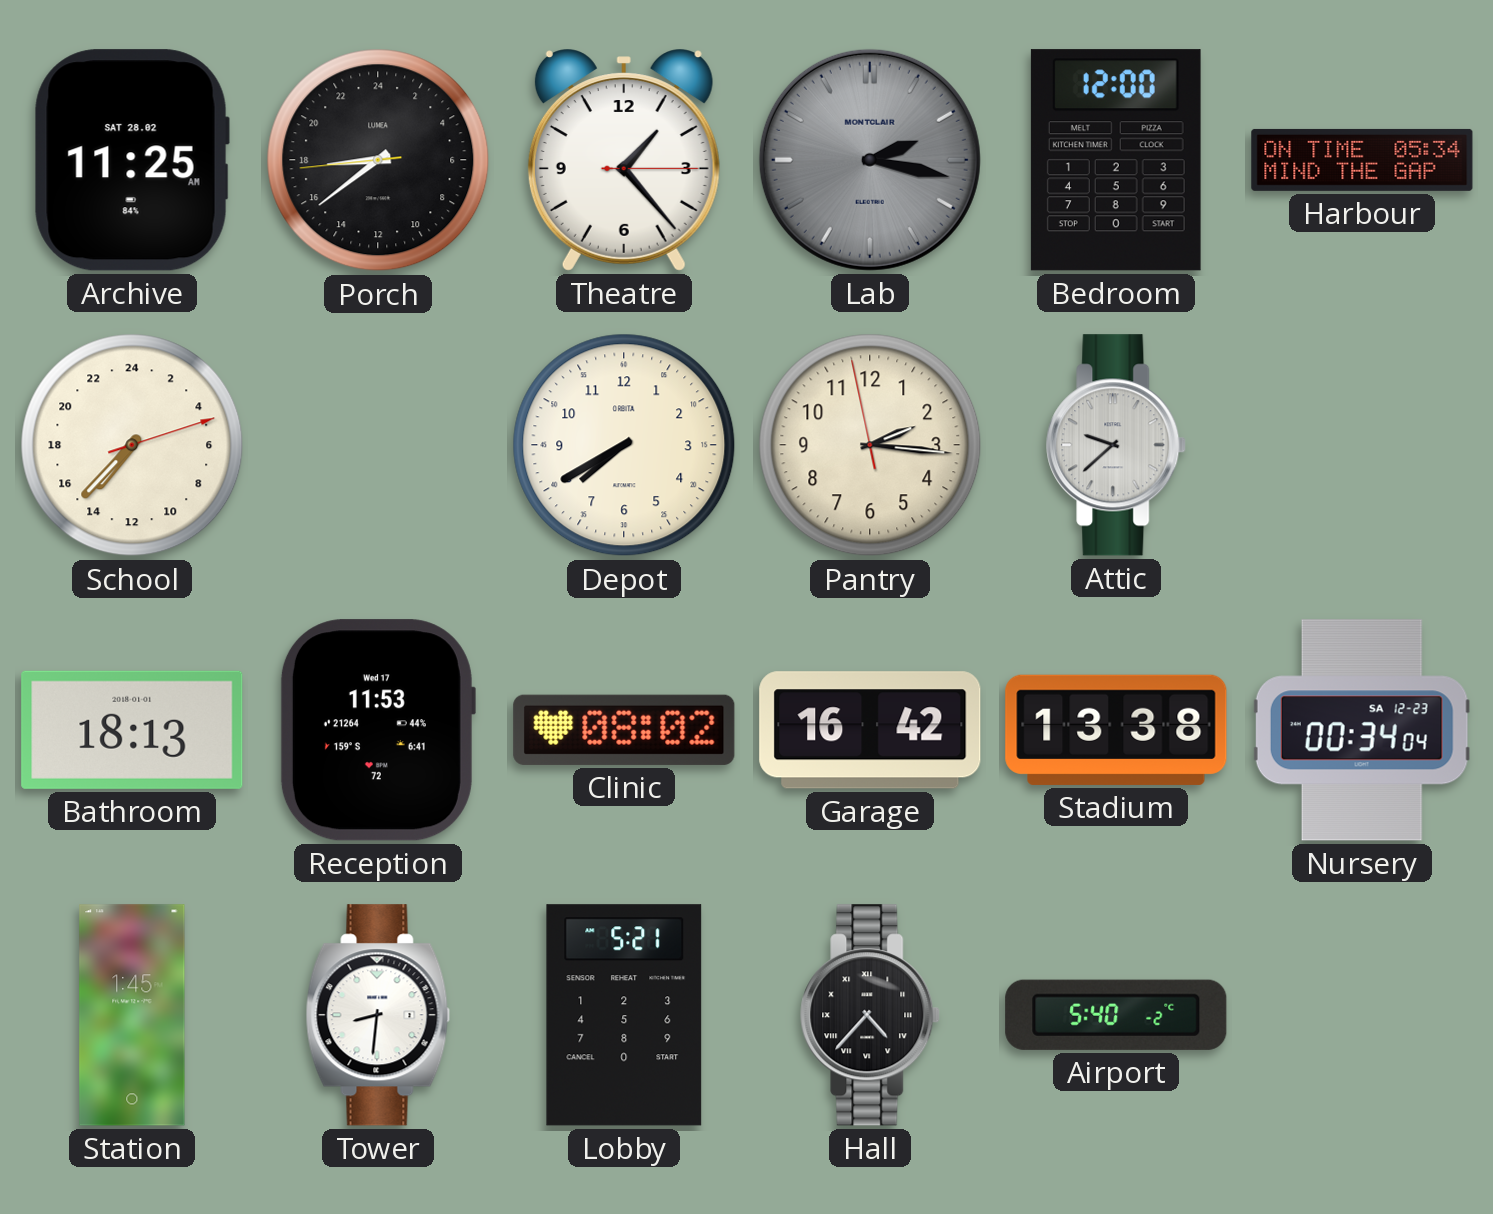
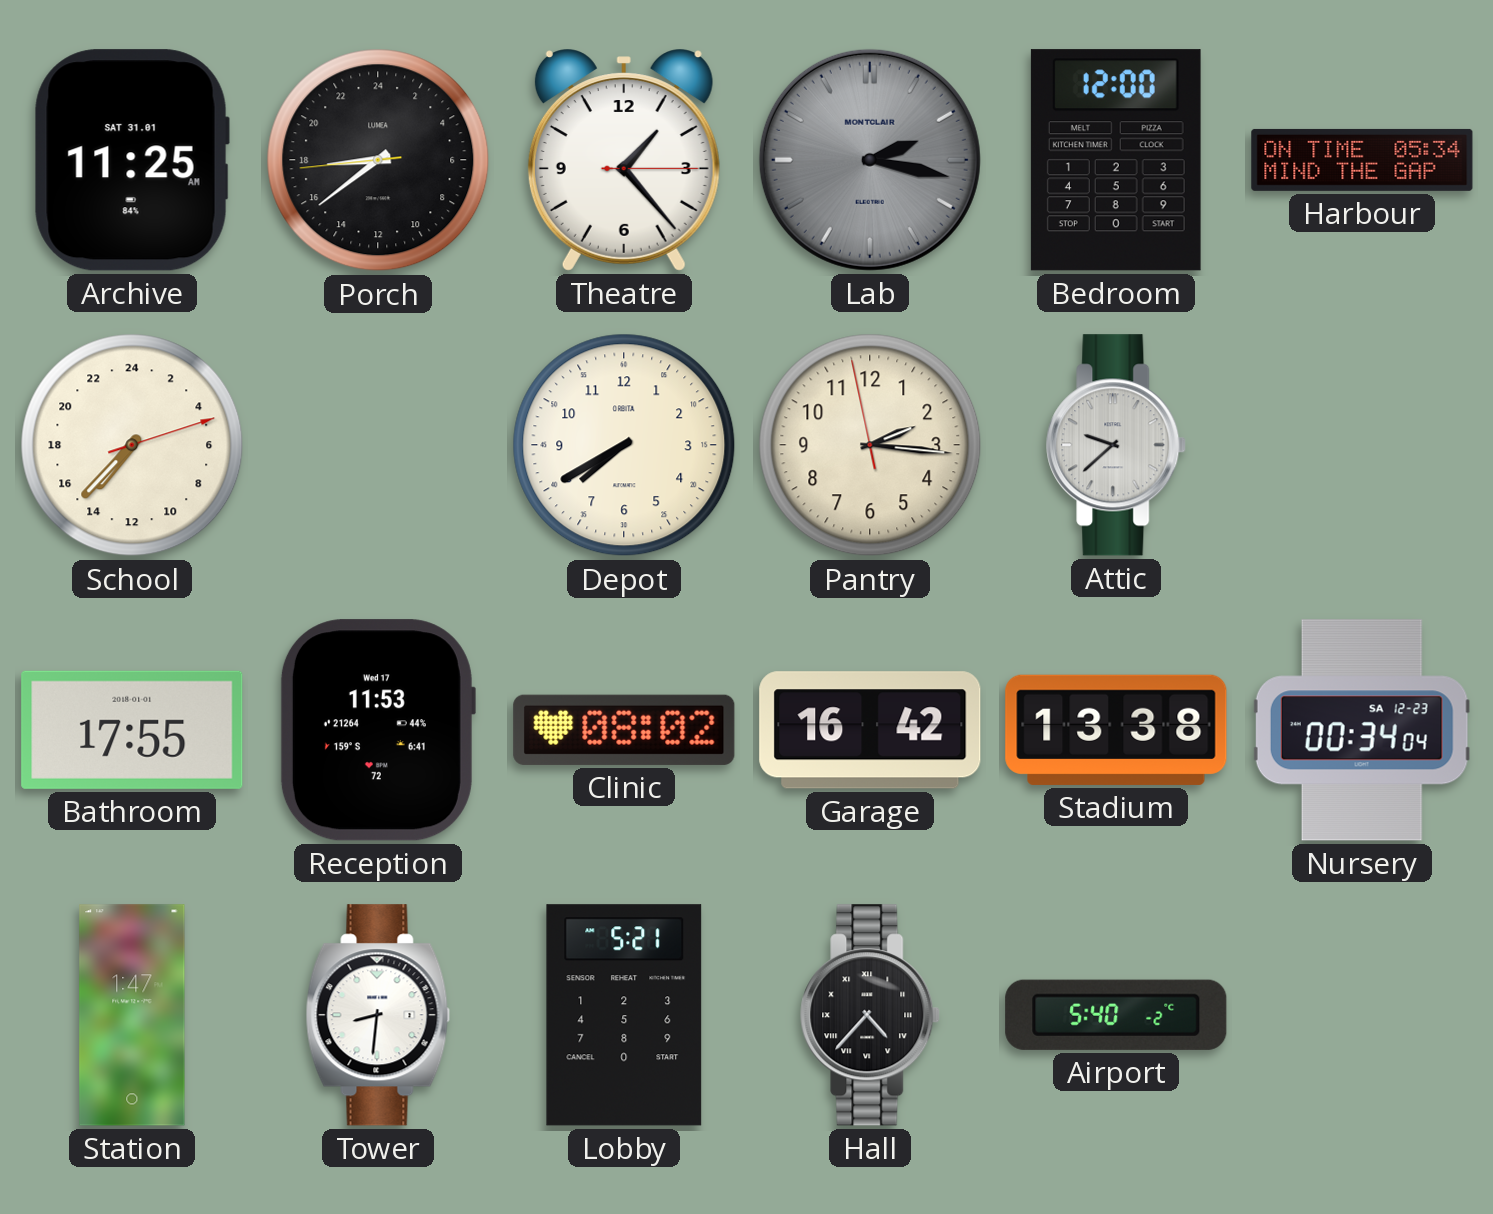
Archive date: SAT 28.02 -> SAT 31.01
Bathroom: 18:13 -> 17:55
Station: 1:45 -> 1:47
